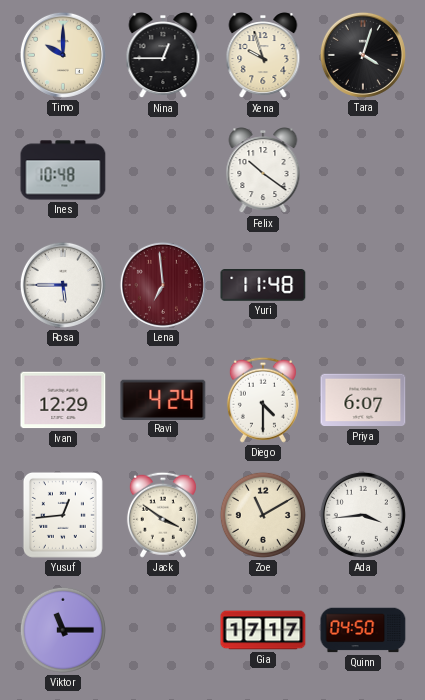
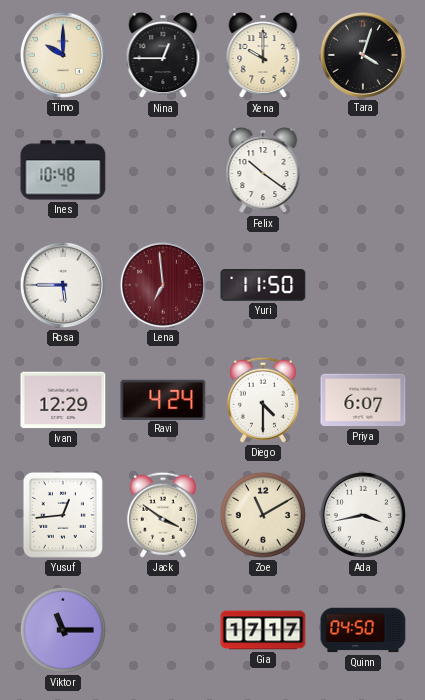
Xena: 9:57 -> 10:00
Yuri: 11:48 -> 11:50
Ada: 3:44 -> 3:43
